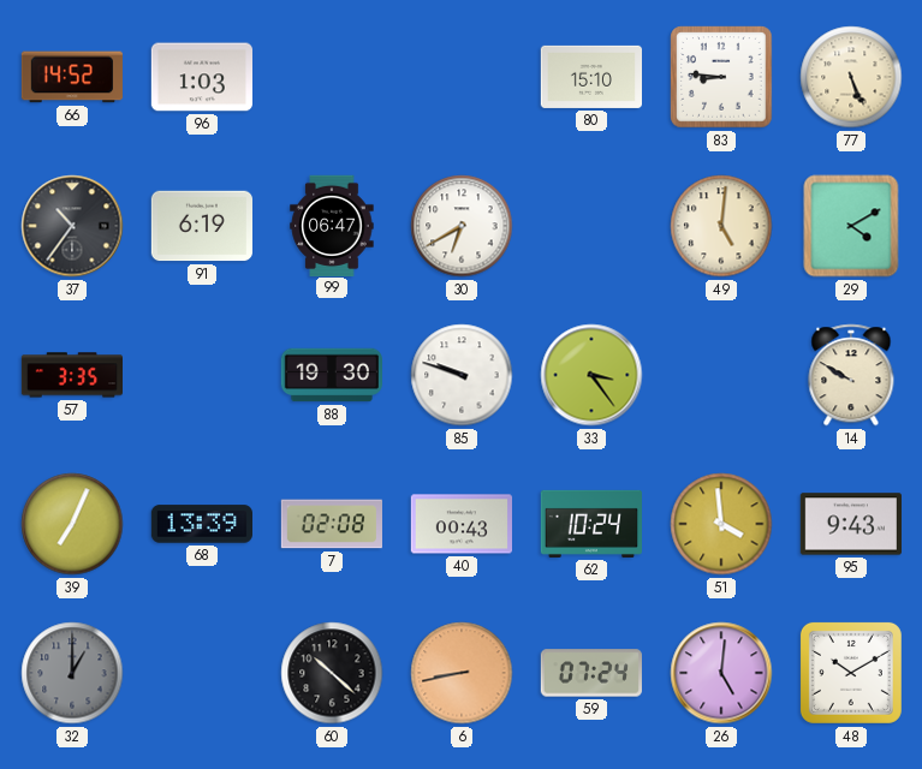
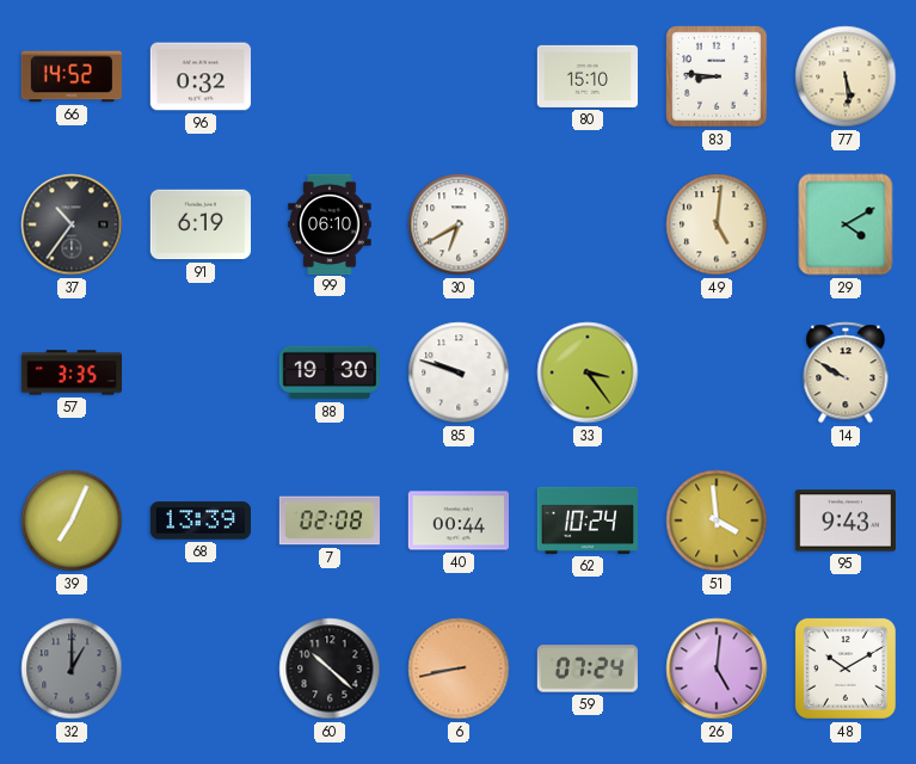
96: 1:03 -> 0:32
77: 5:26 -> 5:29
99: 06:47 -> 06:10
40: 00:43 -> 00:44
